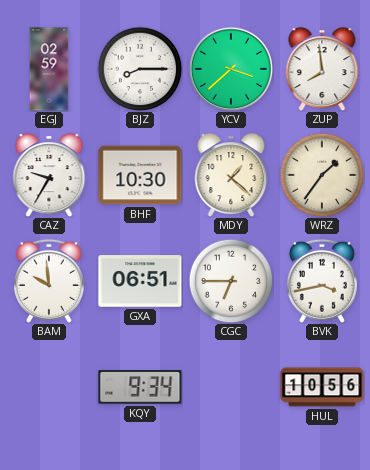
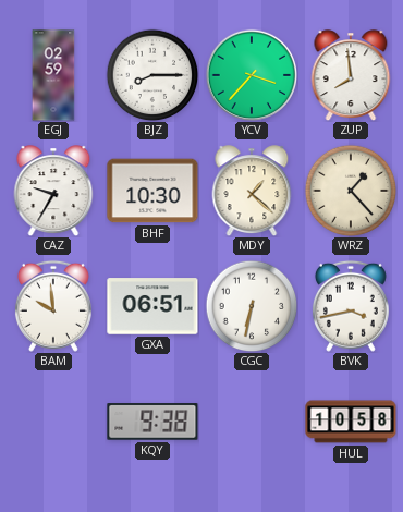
YCV: 3:38 -> 3:37
WRZ: 1:36 -> 1:23
CGC: 6:45 -> 6:32
KQY: 9:34 -> 9:38
HUL: 10:56 -> 10:58
